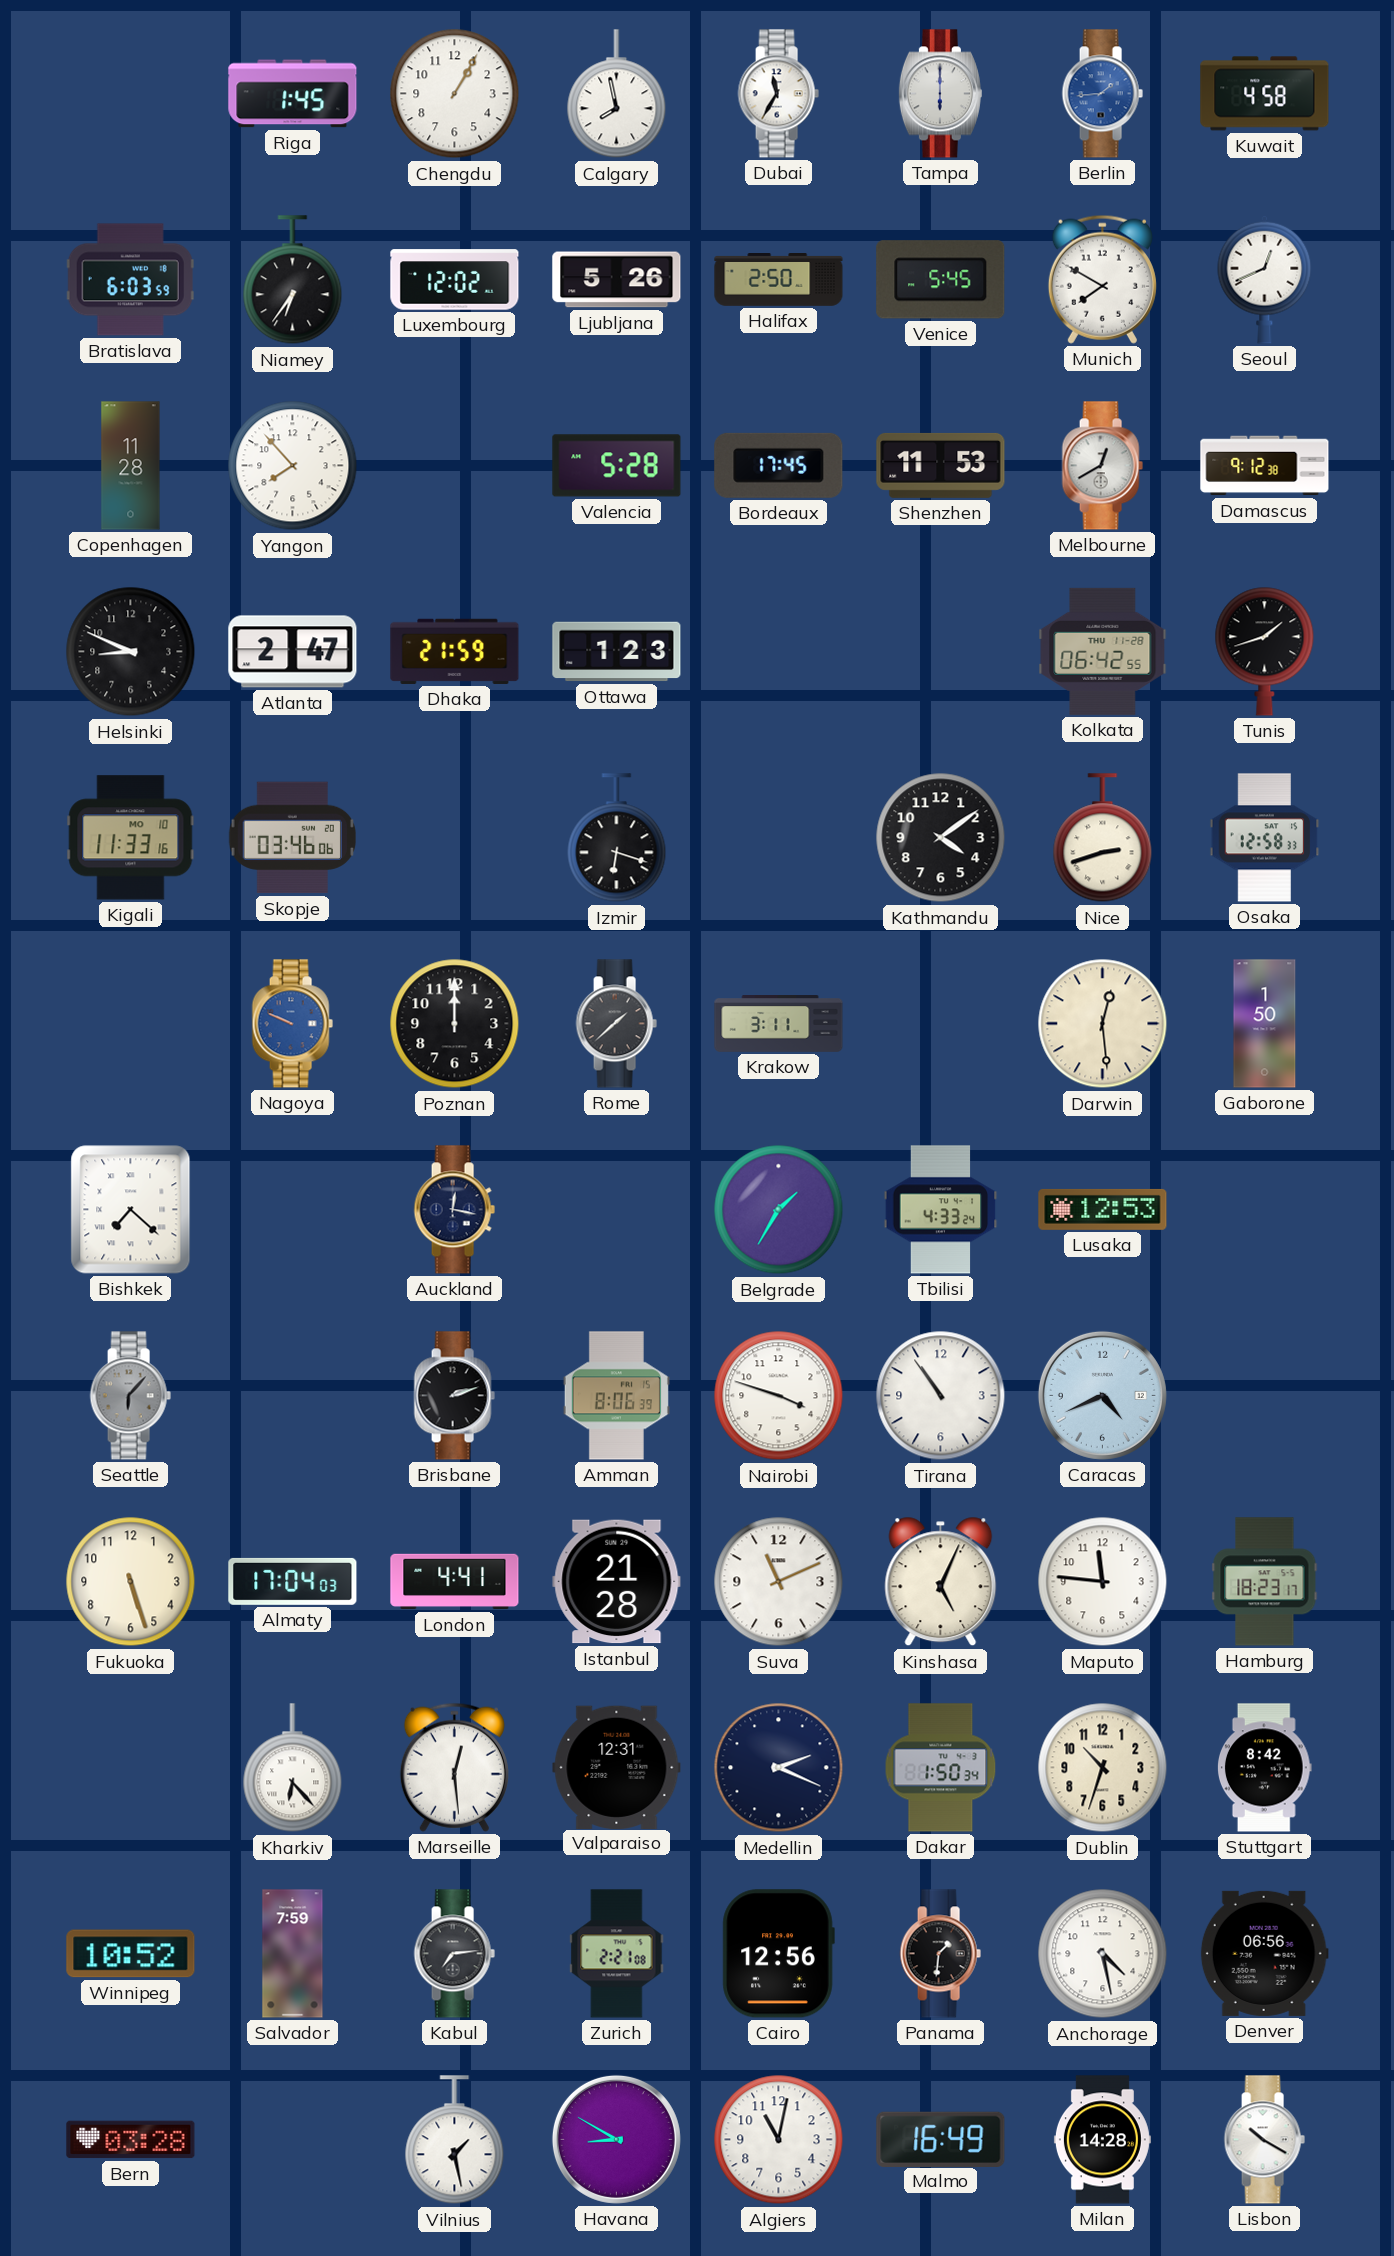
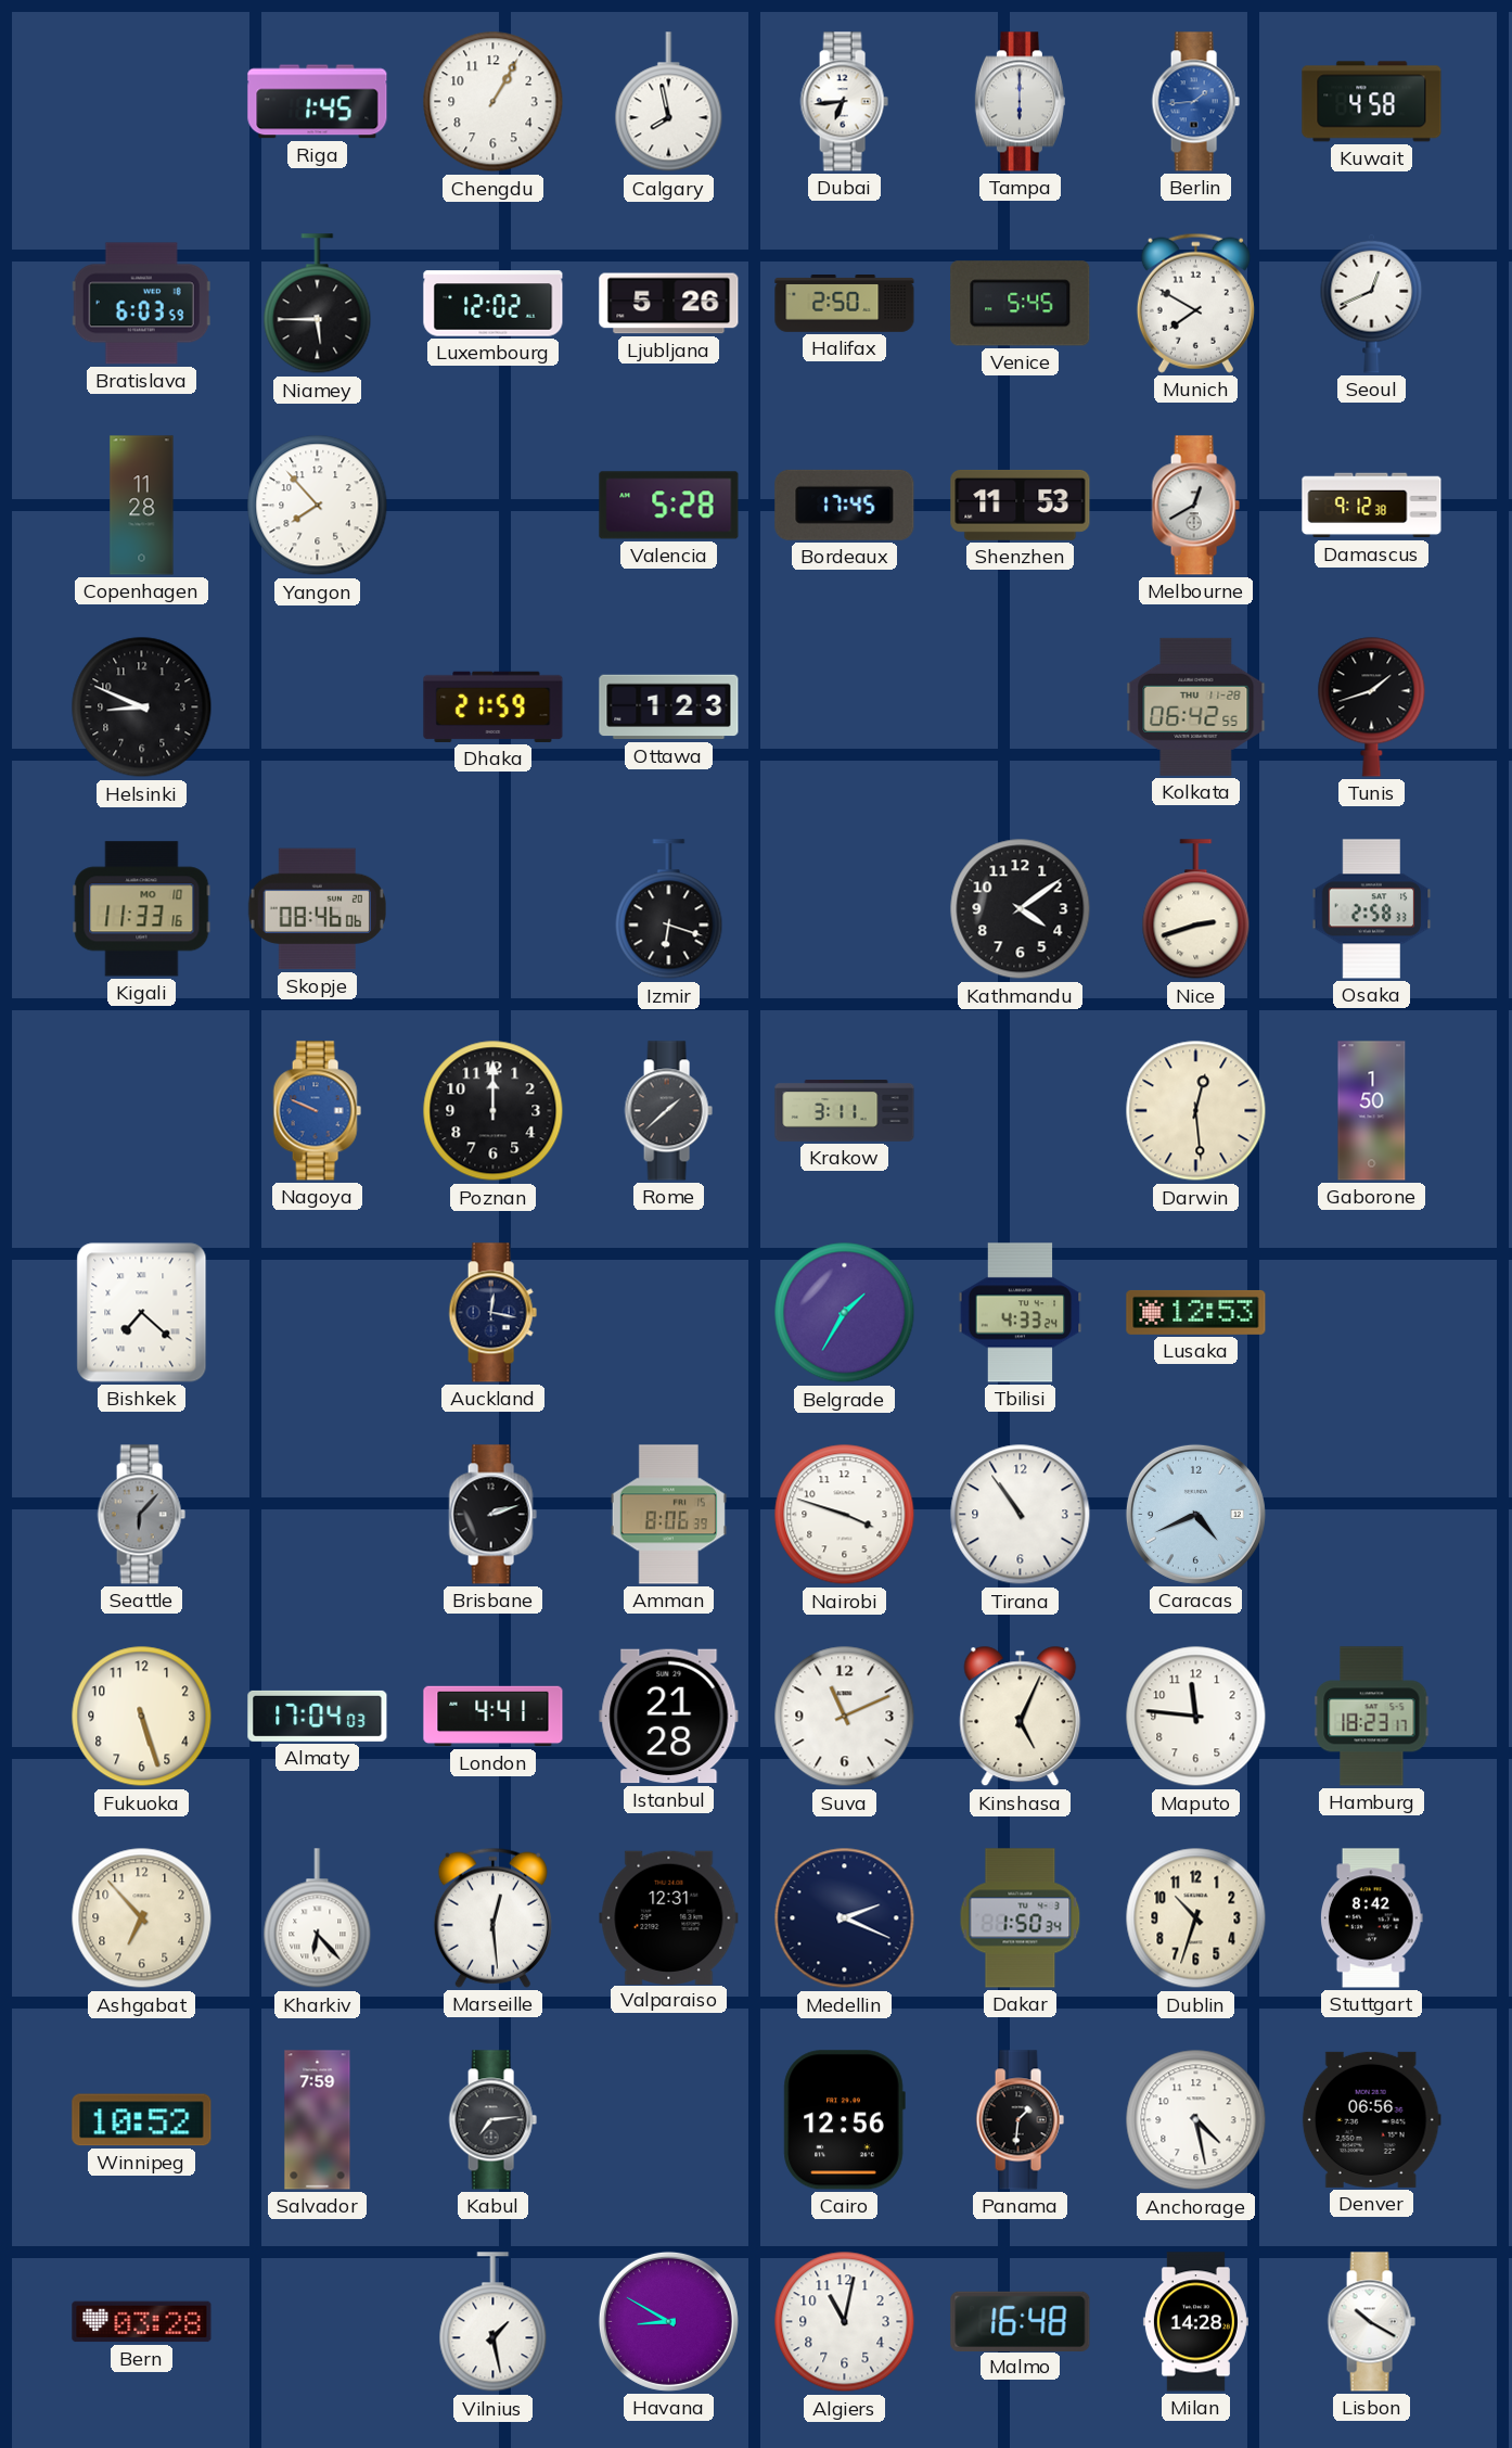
Dubai: 11:35 -> 6:44
Niamey: 6:36 -> 5:45
Atlanta: 2:47 -> none
Skopje: 03:46 -> 08:46
Osaka: 12:58 -> 2:58
Ashgabat: none -> 6:53
Zurich: 2:21 -> none
Malmo: 16:49 -> 16:48
